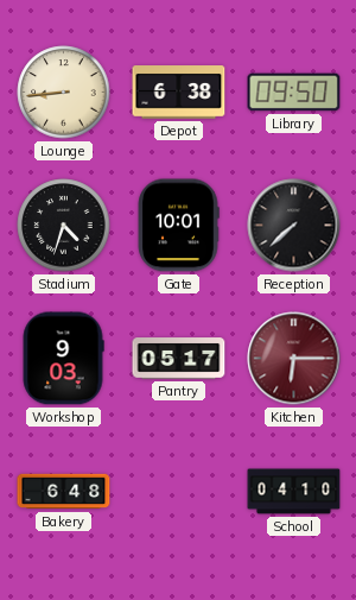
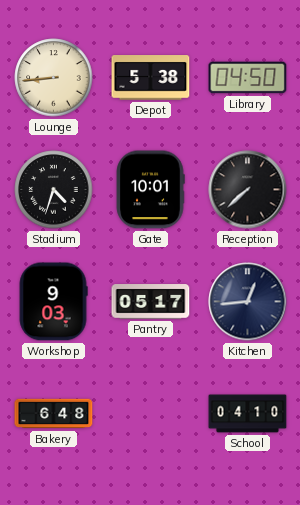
Depot: 6:38 -> 5:38
Library: 09:50 -> 04:50
Kitchen: 6:15 -> 12:44
Kitchen dial: burgundy -> navy
